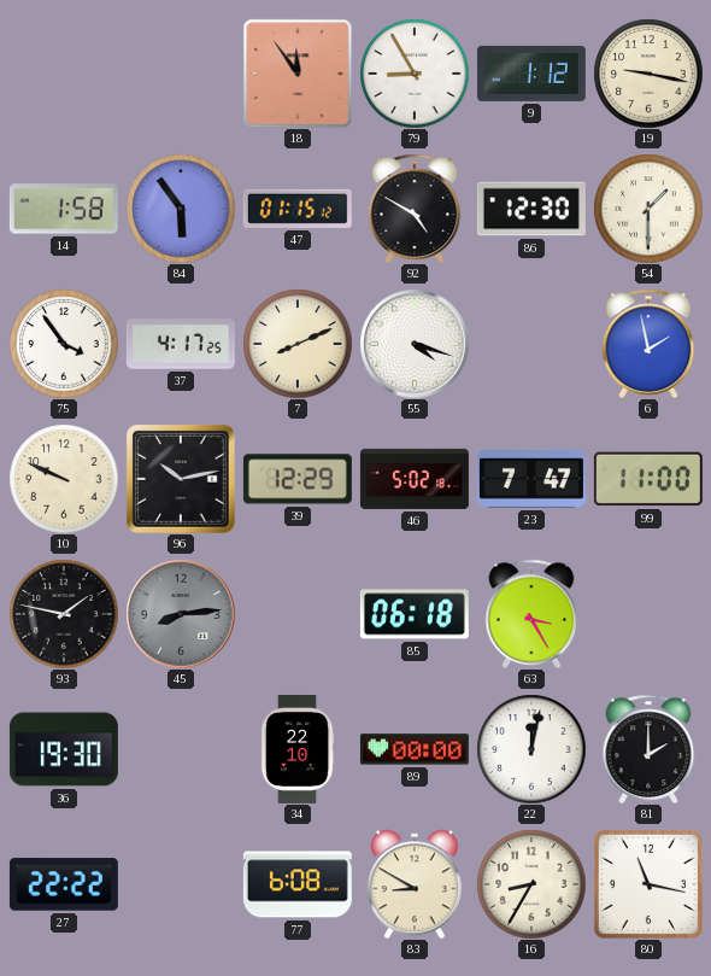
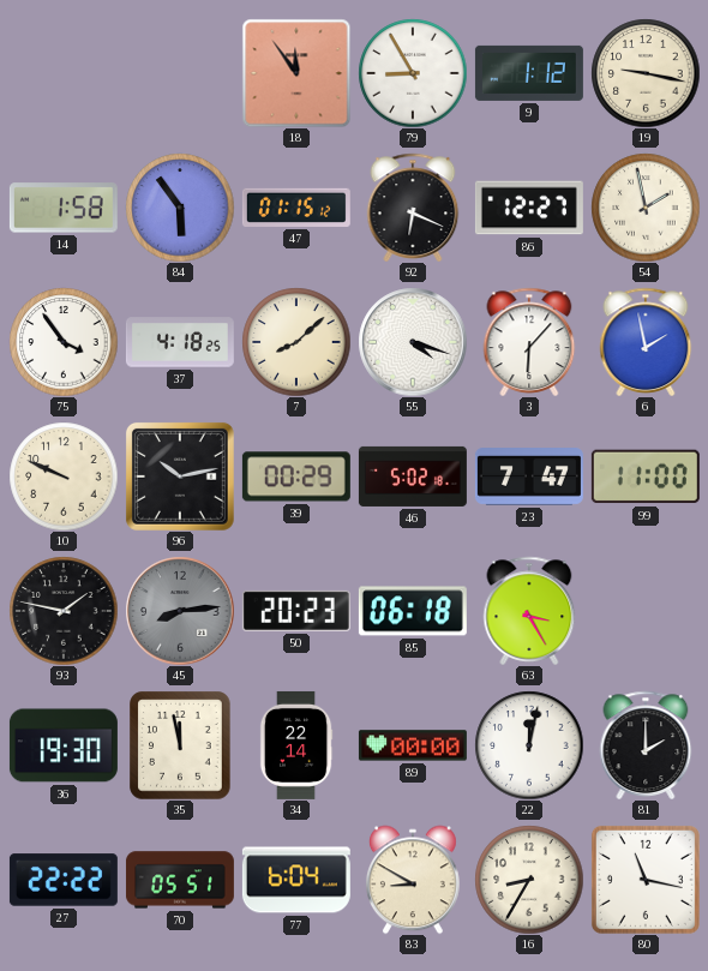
92: 4:50 -> 6:19
86: 12:30 -> 12:27
54: 1:30 -> 1:58
37: 4:17 -> 4:18
7: 8:11 -> 8:08
3: none -> 6:07
39: 12:29 -> 00:29
50: none -> 20:23
35: none -> 11:58
34: 22:10 -> 22:14
70: none -> 05:51
77: 6:08 -> 6:04
